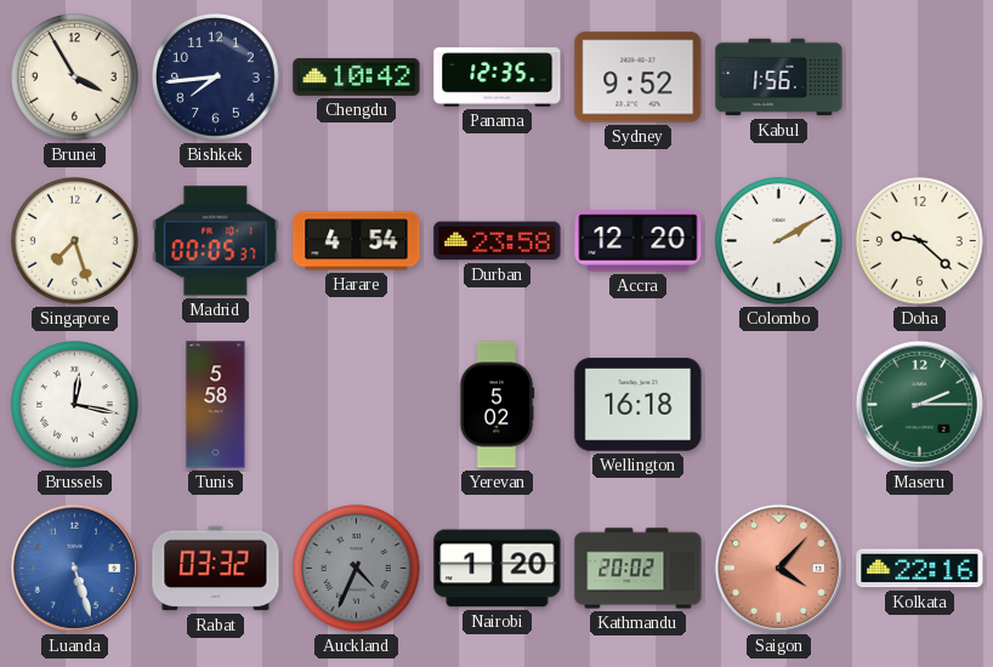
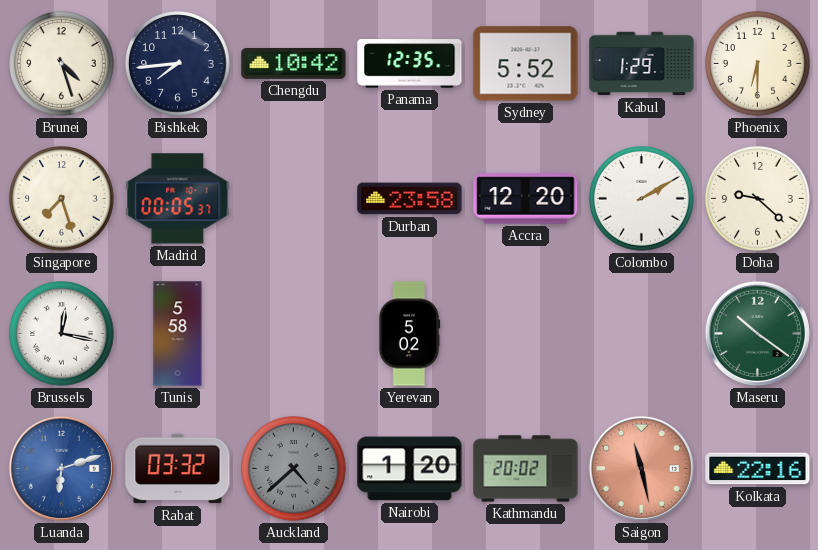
Brunei: 3:55 -> 4:27
Sydney: 9:52 -> 5:52
Kabul: 1:56 -> 1:29
Phoenix: none -> 6:30
Harare: 4:54 -> none
Wellington: 16:18 -> none
Maseru: 2:15 -> 10:21
Luanda: 5:27 -> 6:12
Auckland: 4:34 -> 4:38
Saigon: 4:07 -> 11:28
